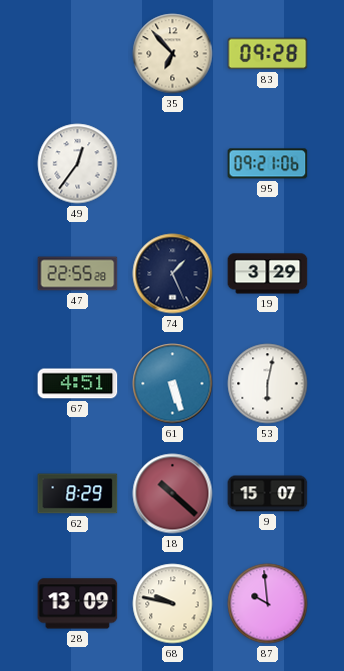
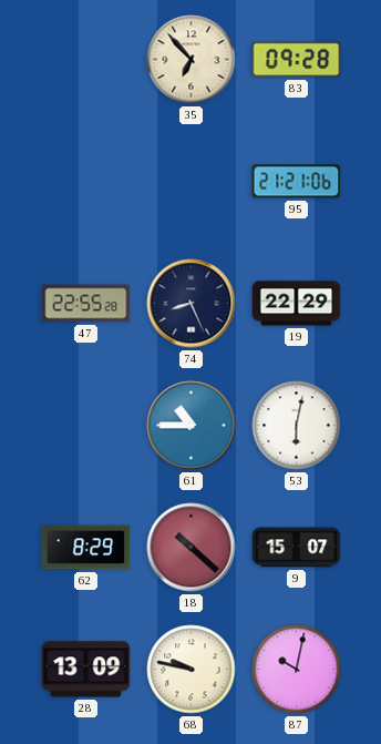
49: 12:36 -> none
95: 09:21 -> 21:21
74: 1:26 -> 8:26
19: 3:29 -> 22:29
67: 4:51 -> none
61: 5:27 -> 10:45
87: 9:59 -> 10:02
